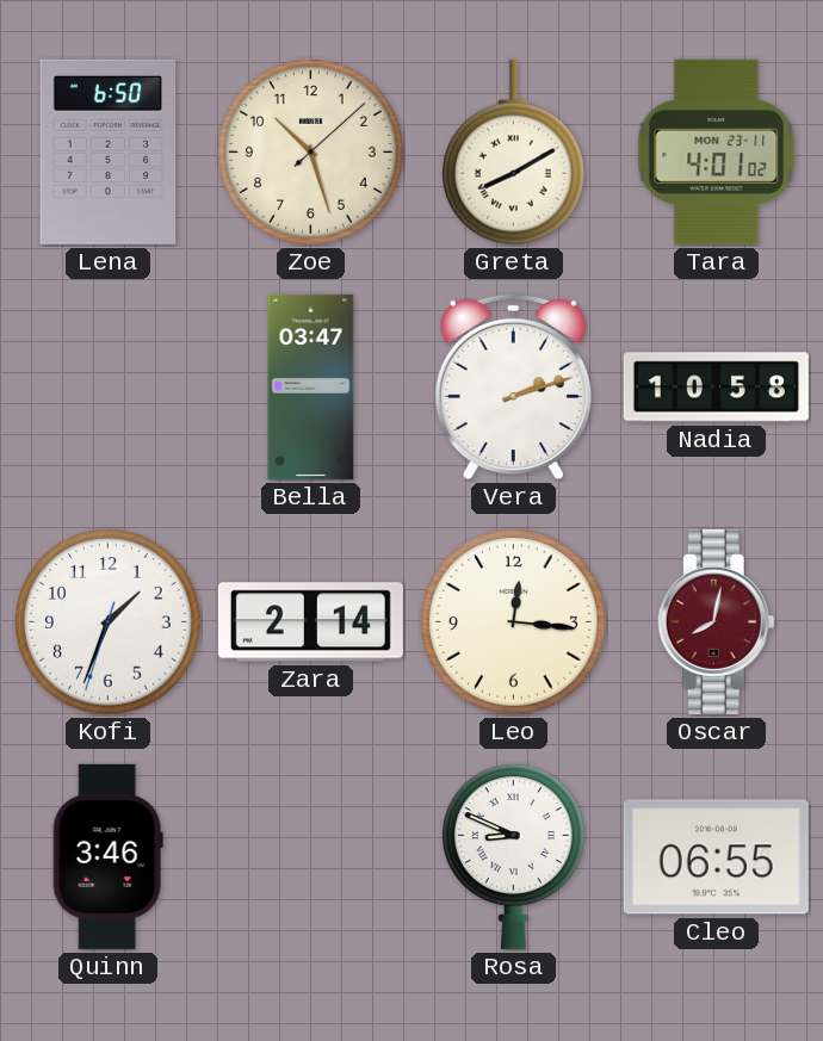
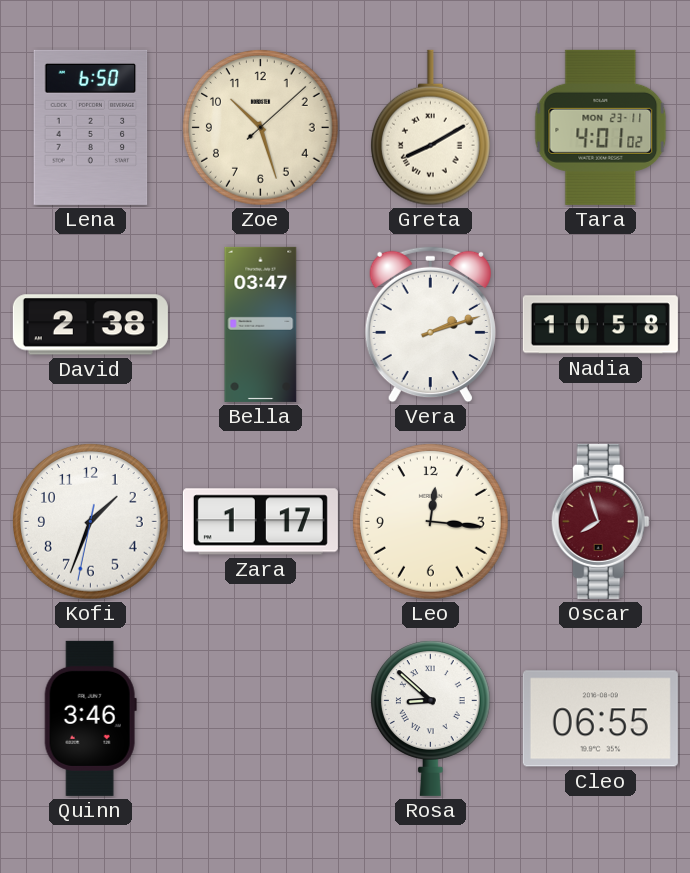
David: none -> 2:38
Kofi: 1:33:33 -> 1:33:32
Zara: 2:14 -> 1:17
Oscar: 8:02 -> 7:57
Rosa: 8:49 -> 8:52
